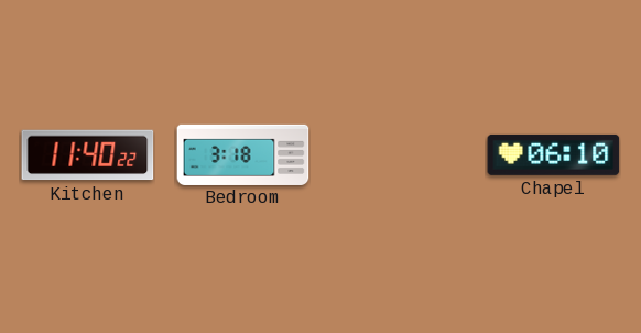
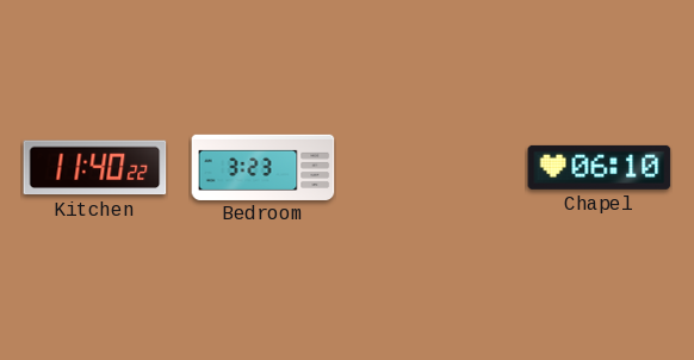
Bedroom: 3:18 -> 3:23
